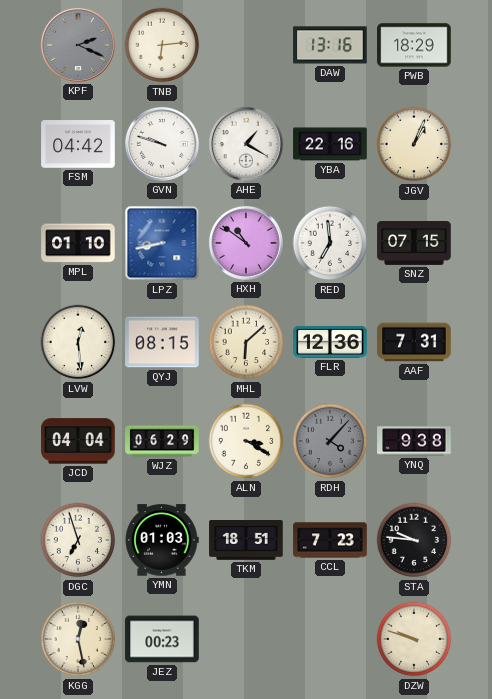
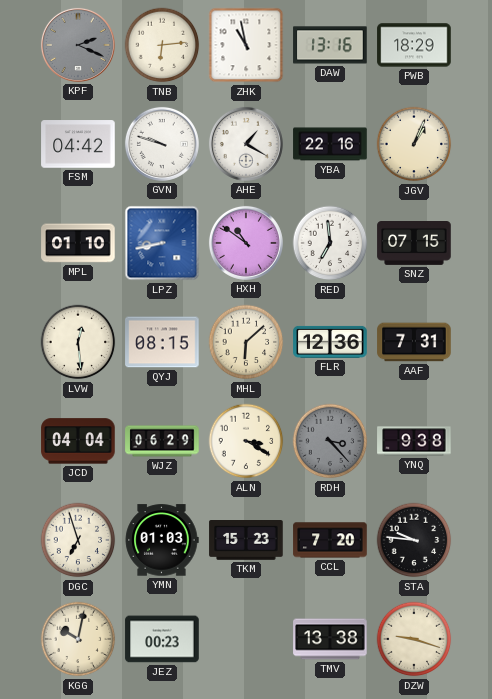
ZHK: none -> 10:58
RDH: 4:07 -> 3:23
TKM: 18:51 -> 15:23
CCL: 7:23 -> 7:20
KGG: 12:28 -> 10:02
TMV: none -> 13:38
DZW: 9:48 -> 9:18
